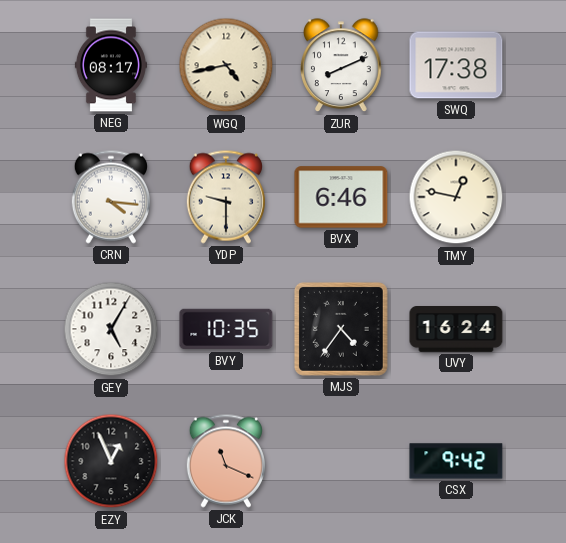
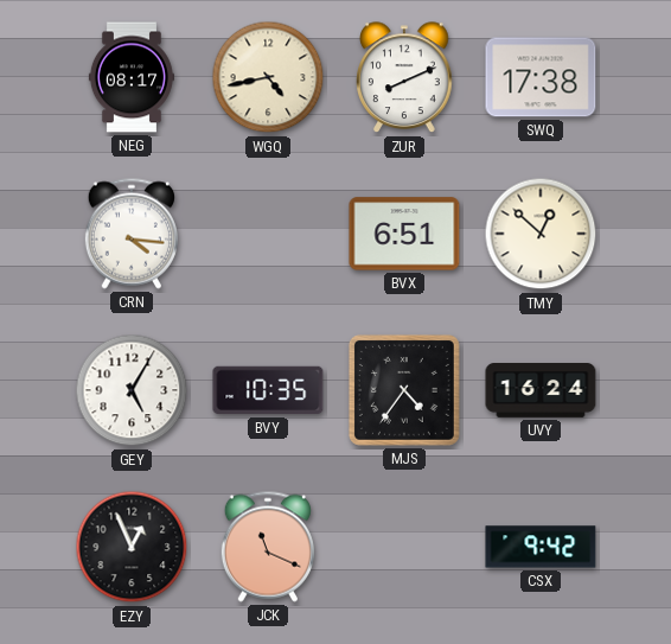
YDP: 9:30 -> none
BVX: 6:46 -> 6:51
TMY: 12:47 -> 12:52
